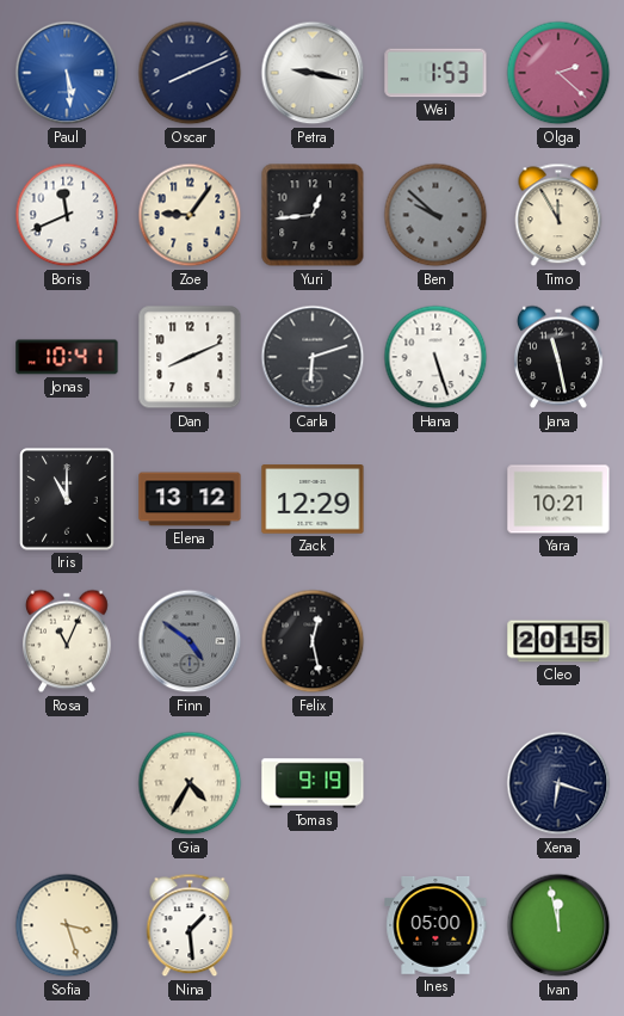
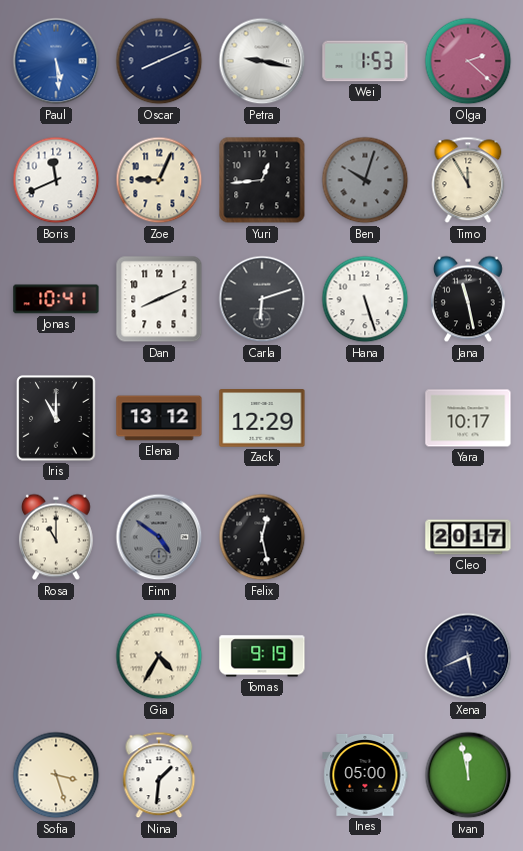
Zoe: 9:06 -> 9:04
Ben: 9:52 -> 10:03
Yara: 10:21 -> 10:17
Rosa: 11:04 -> 11:00
Cleo: 20:15 -> 20:17
Xena: 6:18 -> 5:41
Nina: 1:29 -> 1:31
